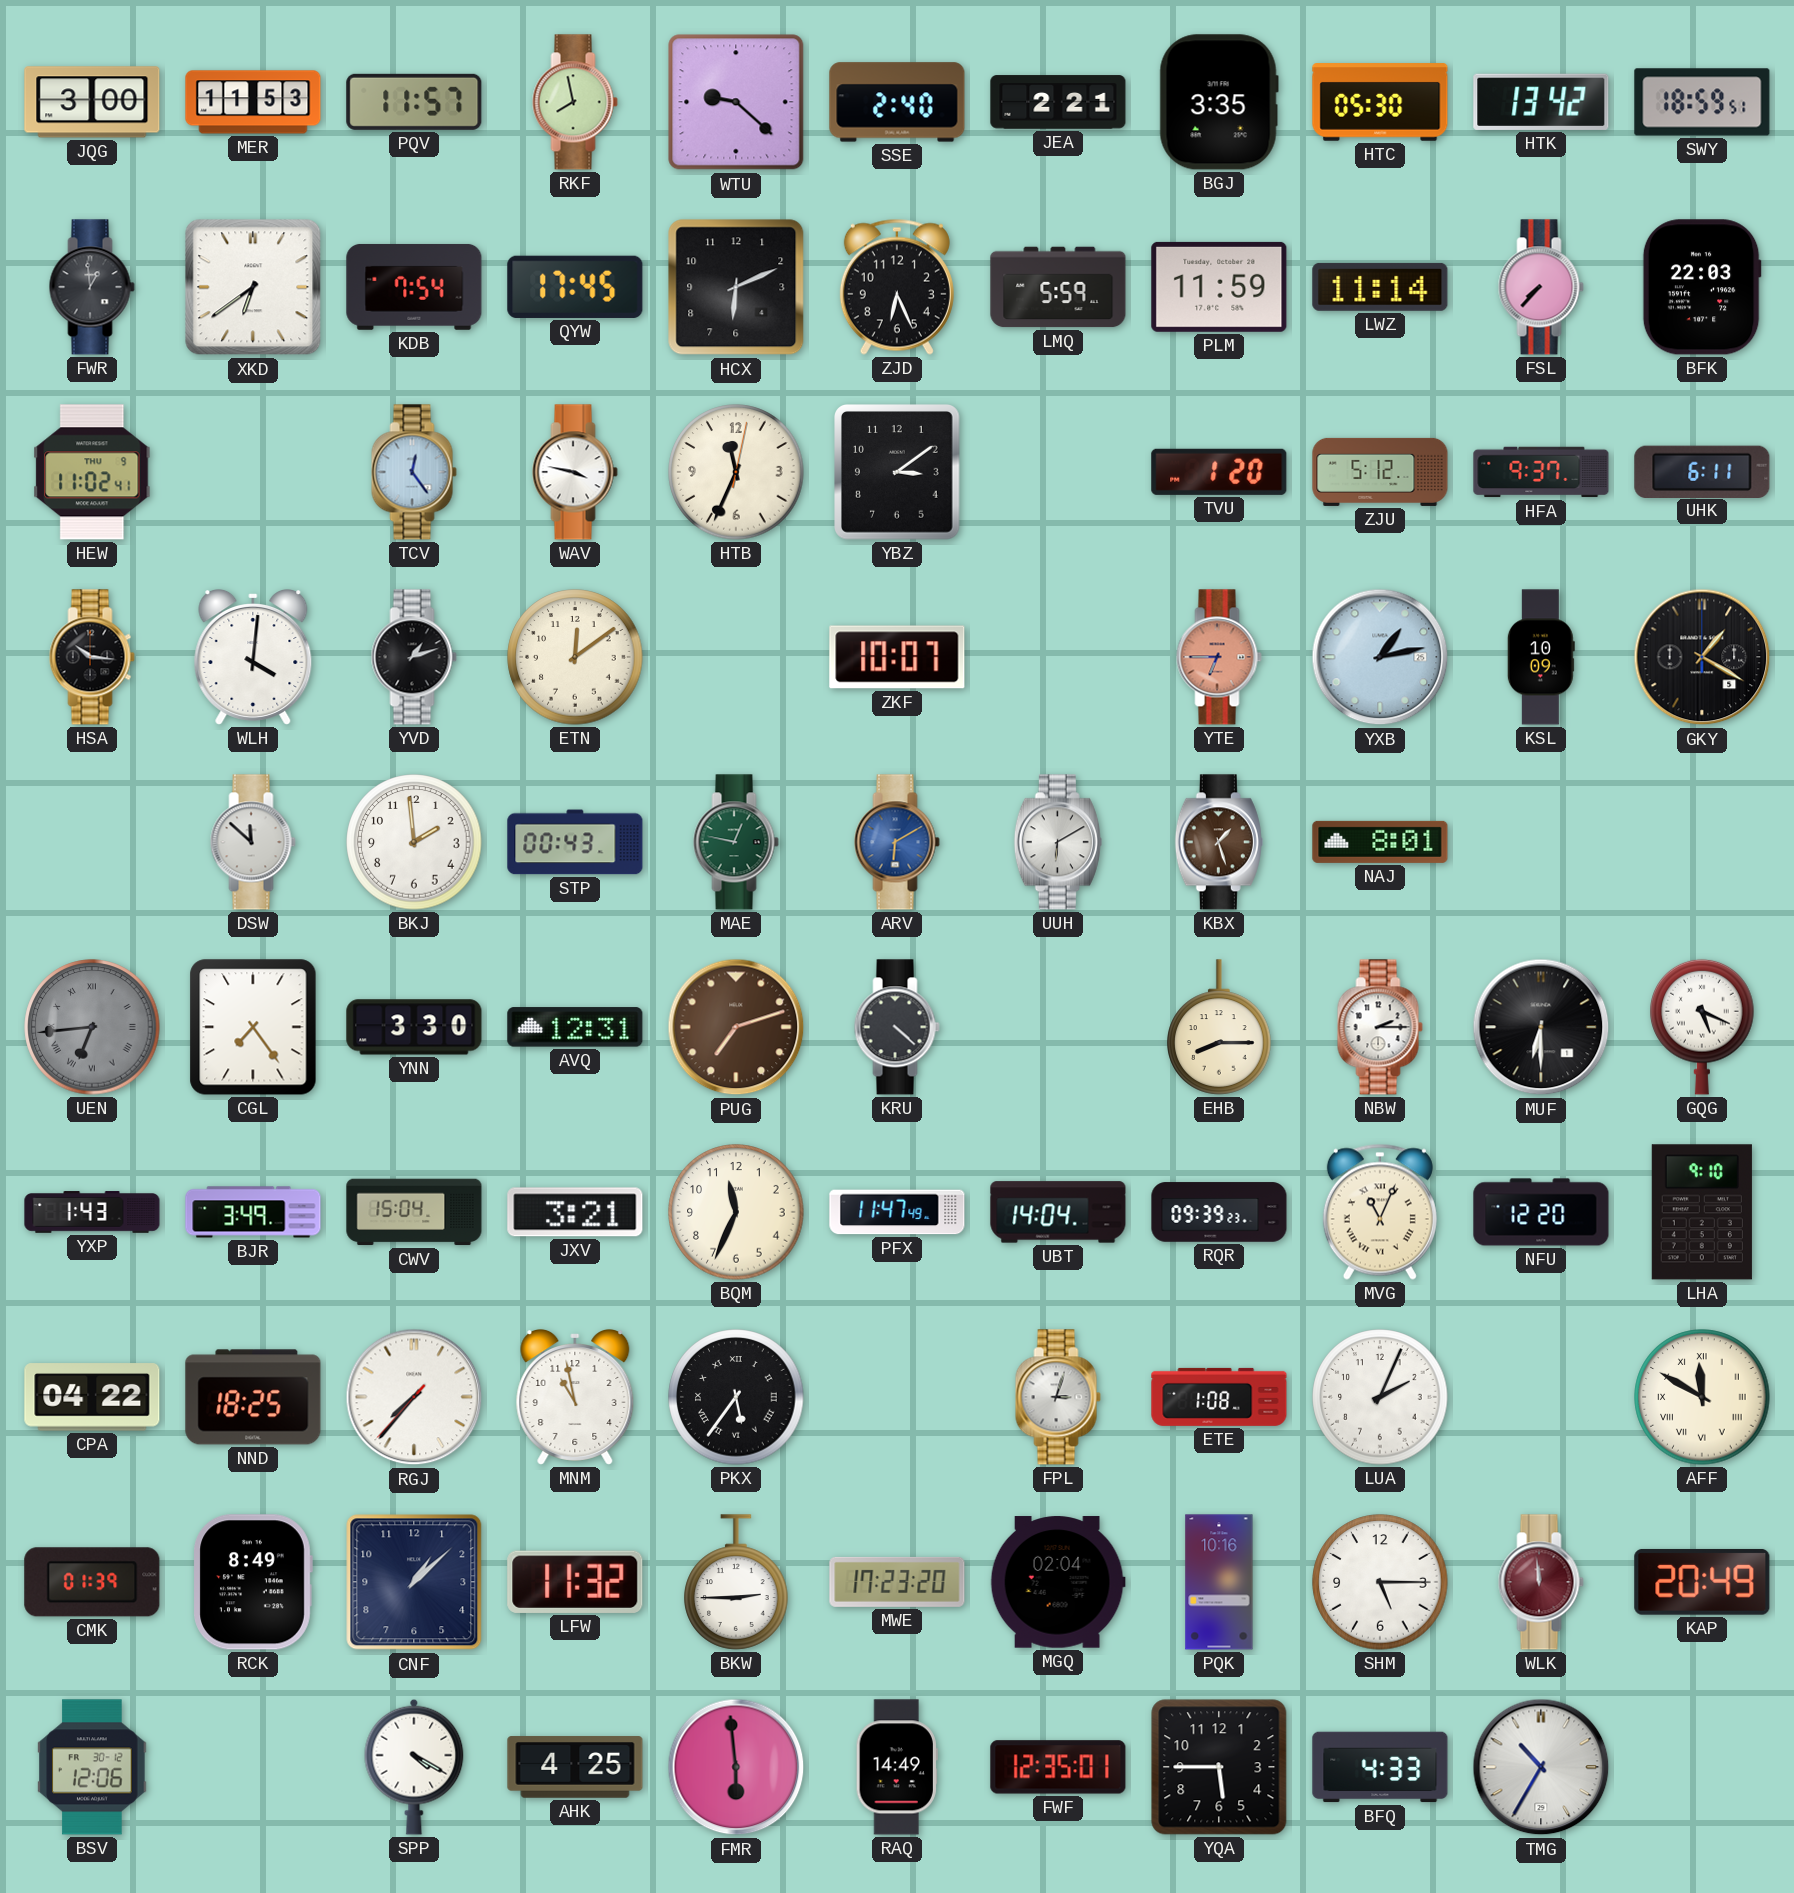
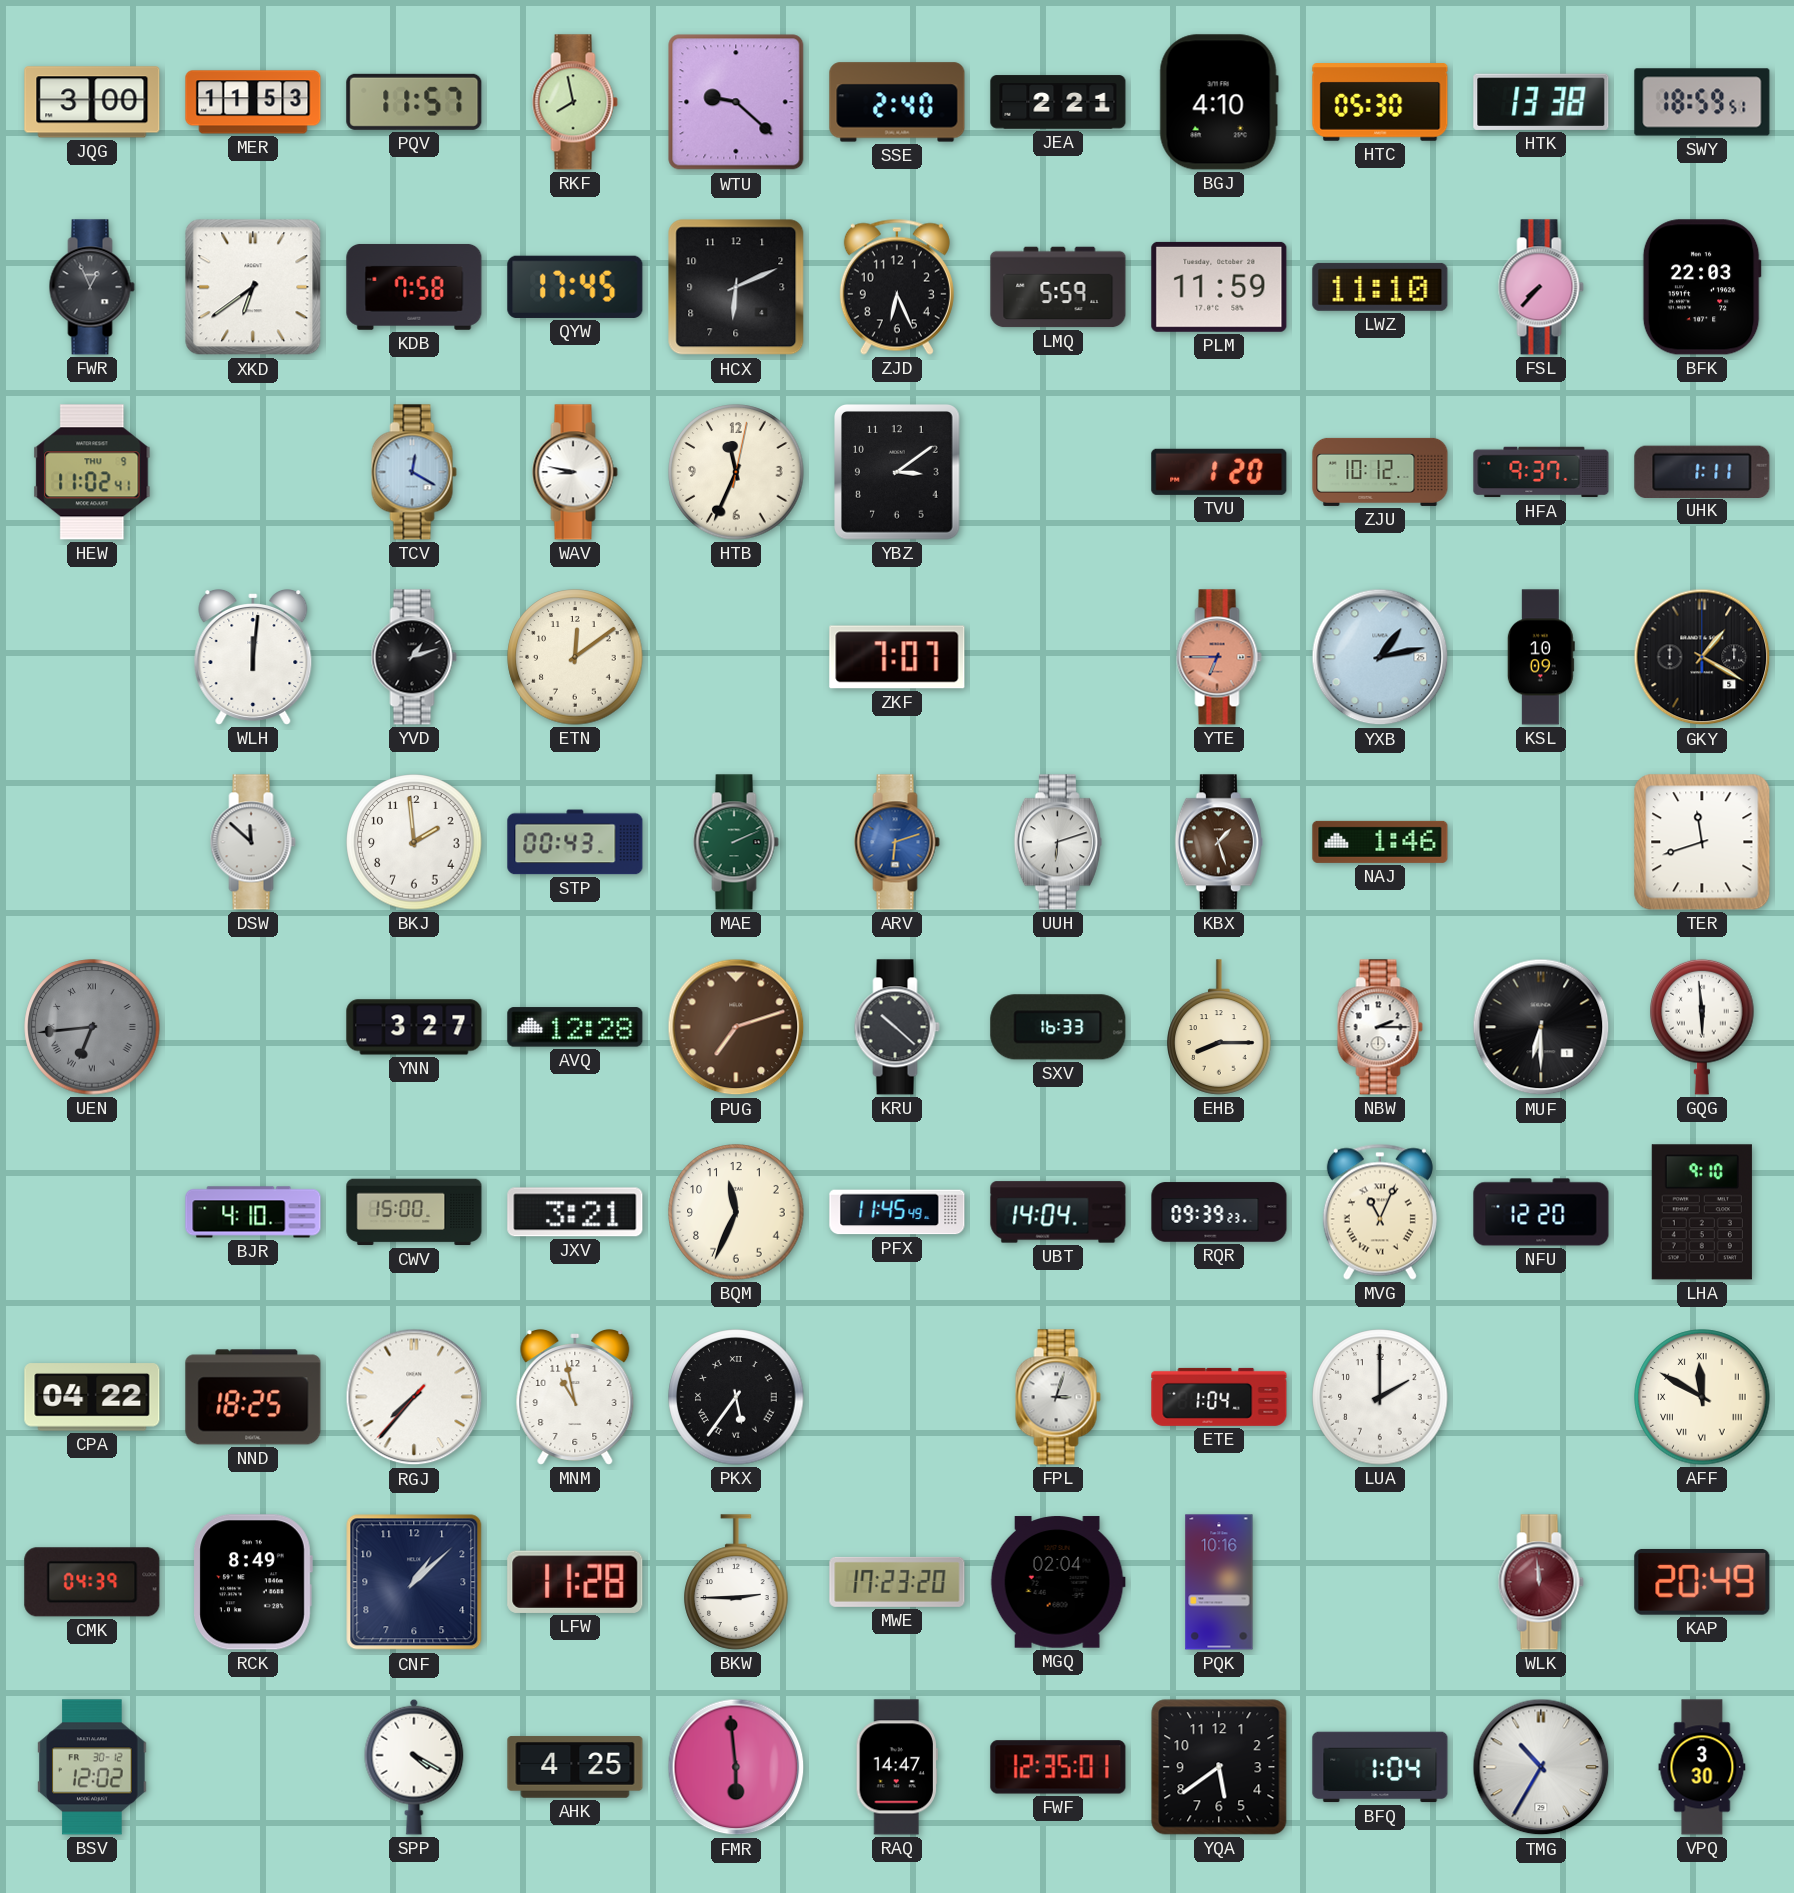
BGJ: 3:35 -> 4:10
HTK: 13:42 -> 13:38
FWR: 12:59 -> 12:56
KDB: 7:54 -> 7:58
LWZ: 11:14 -> 11:10
TCV: 12:24 -> 12:20
WAV: 3:47 -> 8:47
ZJU: 5:12 -> 10:12
UHK: 6:11 -> 1:11
HSA: 10:16 -> none
WLH: 4:01 -> 12:01
ZKF: 10:07 -> 7:07
MAE: 12:47 -> 2:11
ARV: 6:10 -> 6:12
UUH: 6:10 -> 6:12
NAJ: 8:01 -> 1:46
TER: none -> 11:42
CGL: 7:24 -> none
YNN: 3:30 -> 3:27
AVQ: 12:31 -> 12:28
KRU: 4:22 -> 10:22
SXV: none -> 16:33
GQG: 5:19 -> 5:59
YXP: 1:43 -> none
BJR: 3:49 -> 4:10
CWV: 15:04 -> 15:00
PFX: 11:47 -> 11:45
ETE: 1:08 -> 1:04
LUA: 2:04 -> 2:00
CMK: 01:39 -> 04:39
LFW: 11:32 -> 11:28
SHM: 5:15 -> none
BSV: 12:06 -> 12:02
RAQ: 14:49 -> 14:47
YQA: 5:45 -> 5:39
BFQ: 4:33 -> 1:04
VPQ: none -> 3:30
